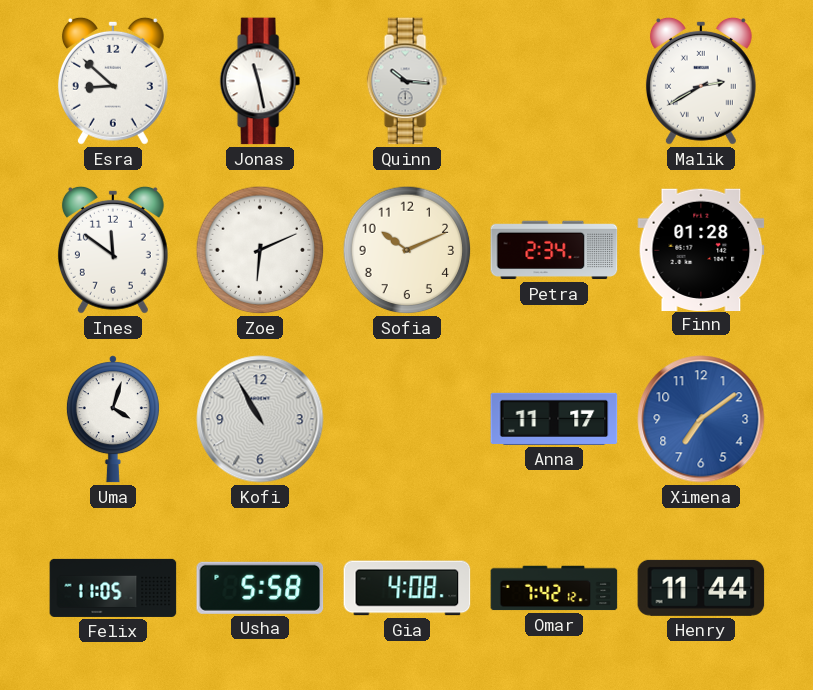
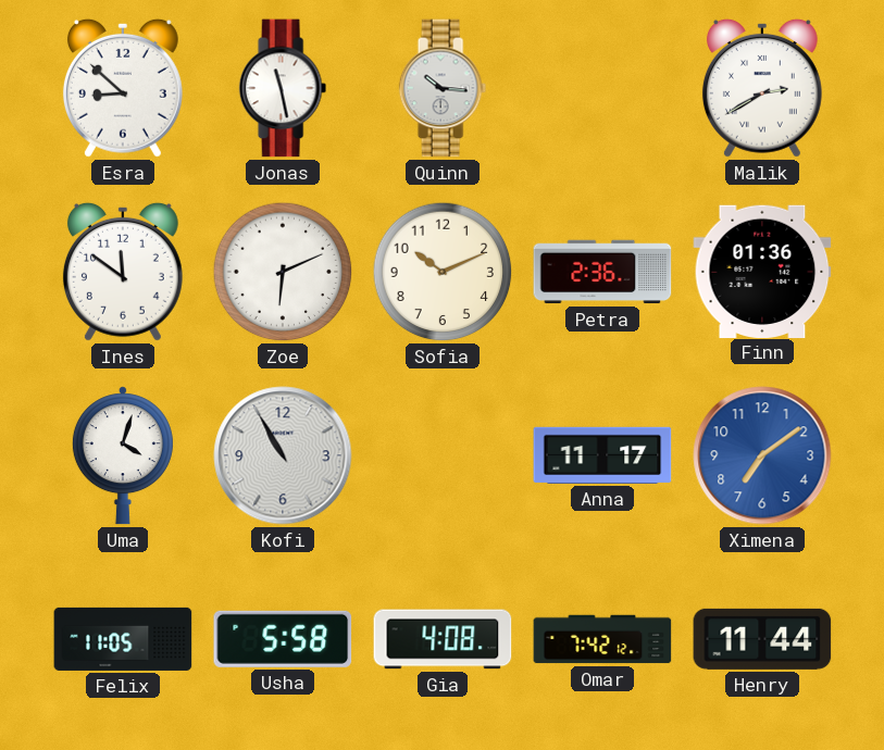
Petra: 2:34 -> 2:36
Finn: 01:28 -> 01:36
